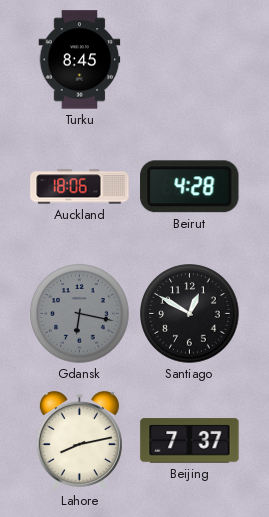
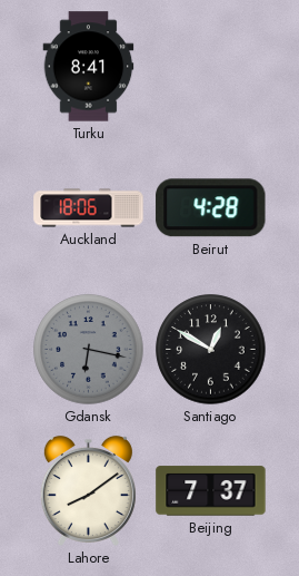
Turku: 8:45 -> 8:41
Lahore: 8:13 -> 8:09
